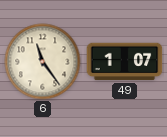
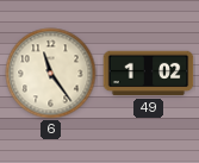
49: 1:07 -> 1:02
